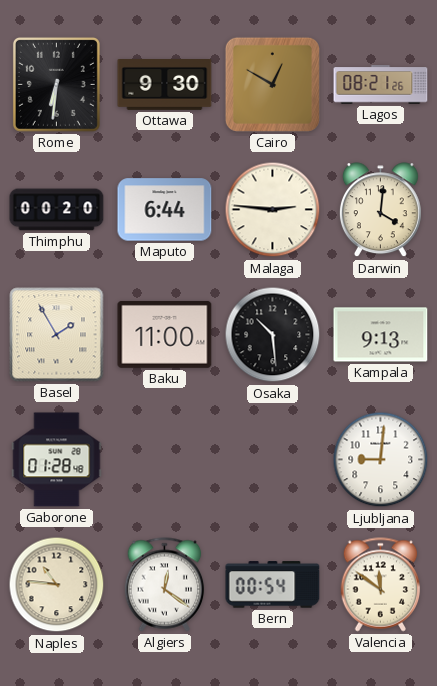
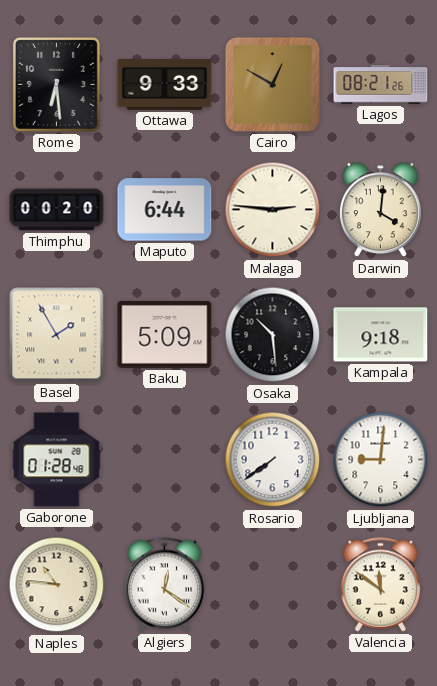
Rome: 6:31 -> 6:29
Ottawa: 9:30 -> 9:33
Baku: 11:00 -> 5:09
Kampala: 9:13 -> 9:18
Rosario: none -> 7:39
Bern: 00:54 -> none
